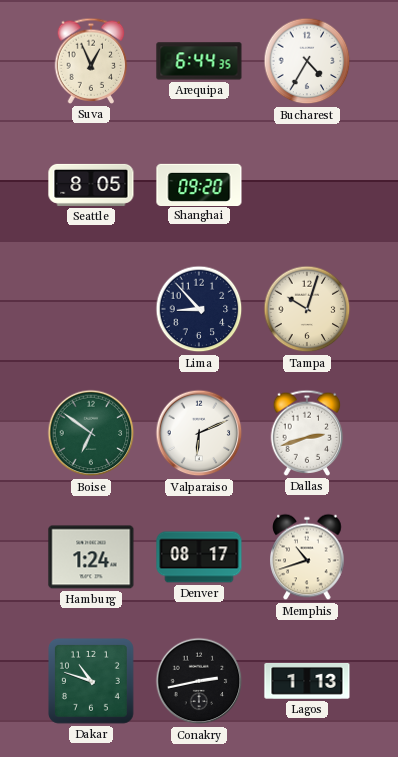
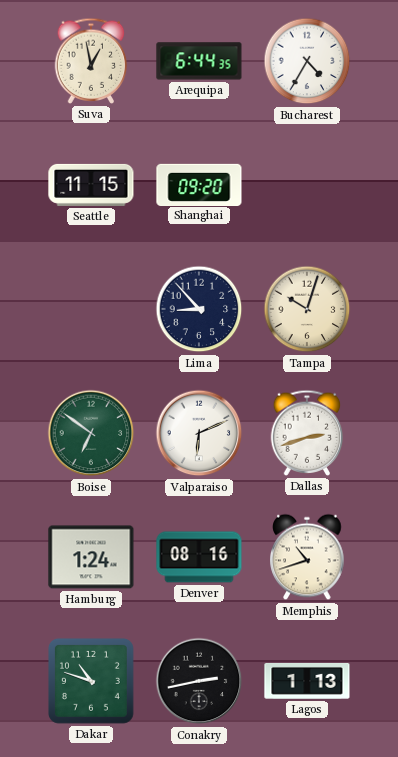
Suva: 12:56 -> 12:58
Seattle: 8:05 -> 11:15
Denver: 08:17 -> 08:16
